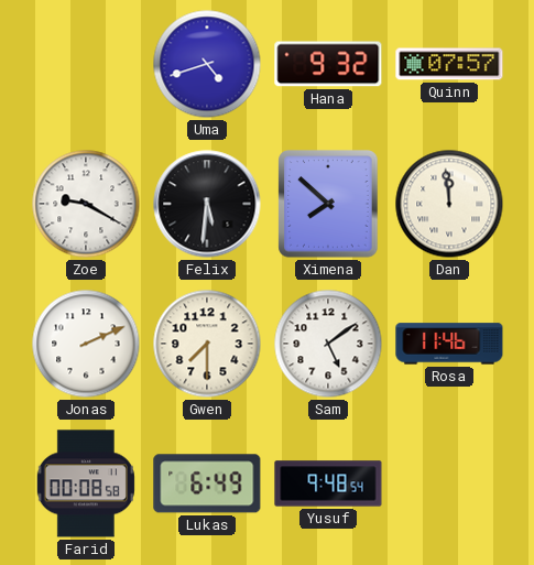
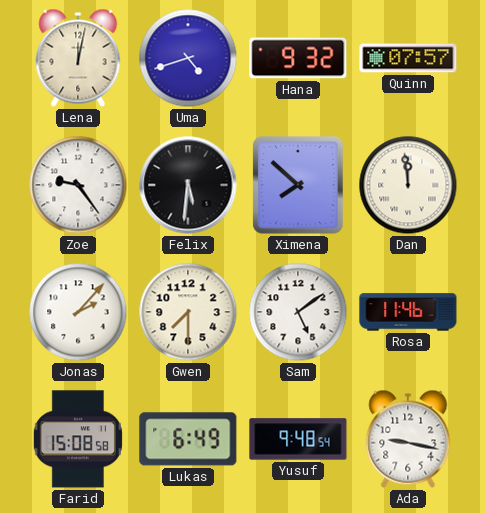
Lena: none -> 12:02
Zoe: 9:20 -> 9:24
Jonas: 2:11 -> 2:07
Farid: 00:08 -> 15:08
Ada: none -> 9:17
